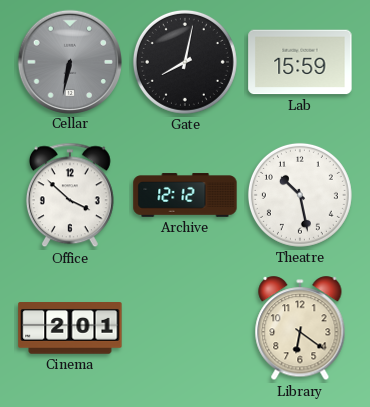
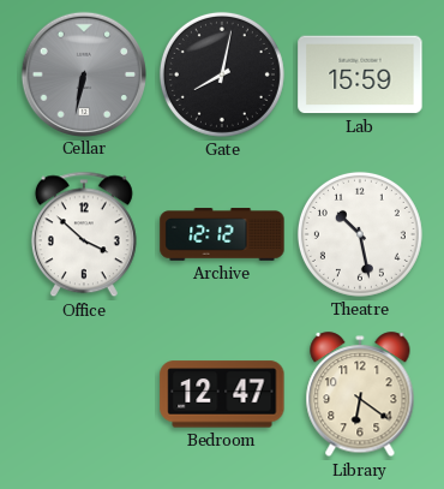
Cinema: 2:01 -> none
Bedroom: none -> 12:47
